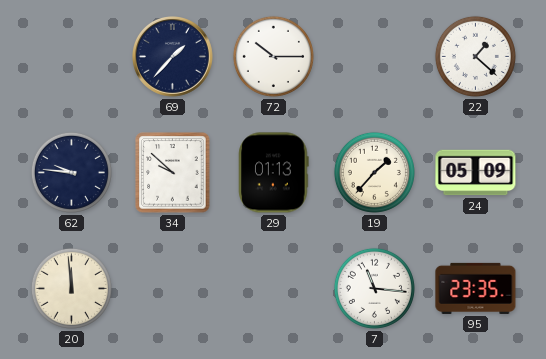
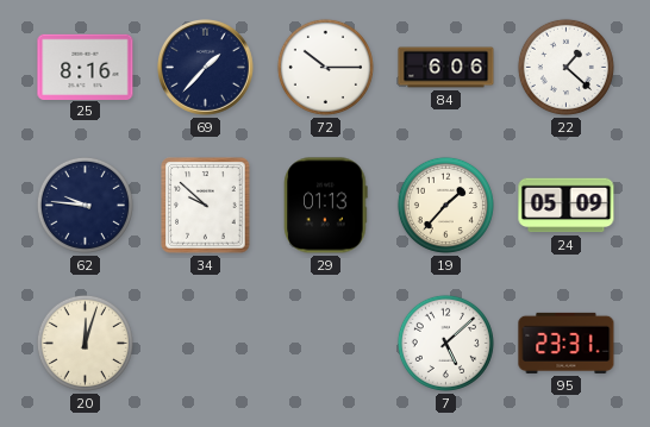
25: none -> 8:16
84: none -> 6:06
20: 11:59 -> 12:03
7: 11:16 -> 5:08
95: 23:35 -> 23:31
